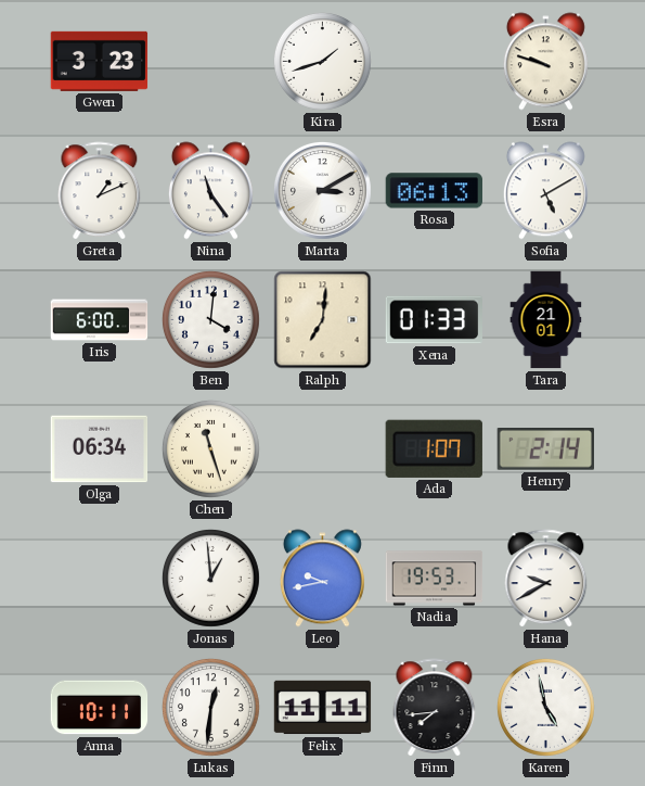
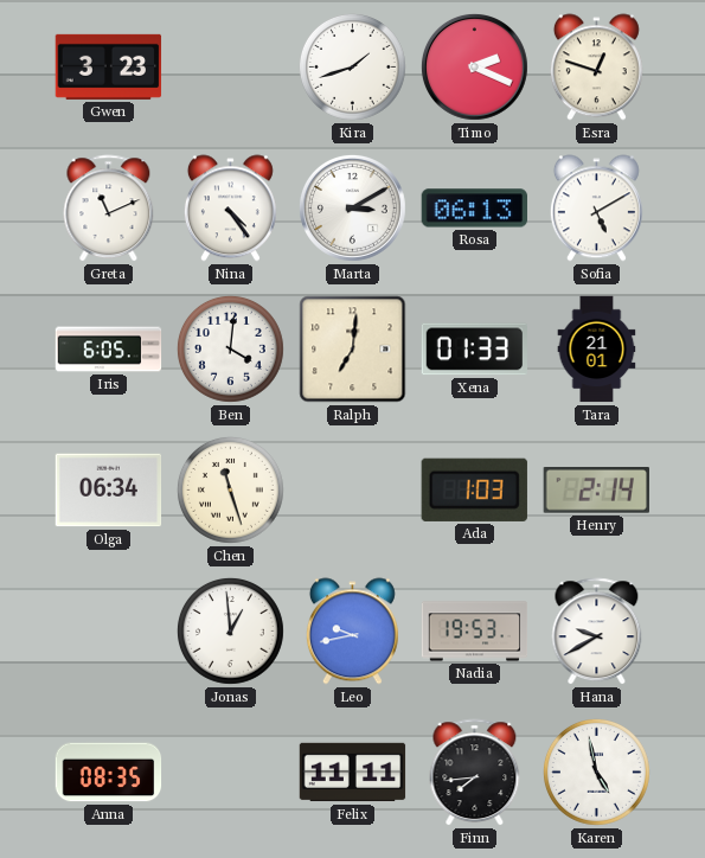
Timo: none -> 2:19
Esra: 9:48 -> 12:48
Greta: 1:11 -> 11:11
Nina: 11:24 -> 4:24
Iris: 6:00 -> 6:05
Ada: 1:07 -> 1:03
Anna: 10:11 -> 08:35
Lukas: 12:31 -> none
